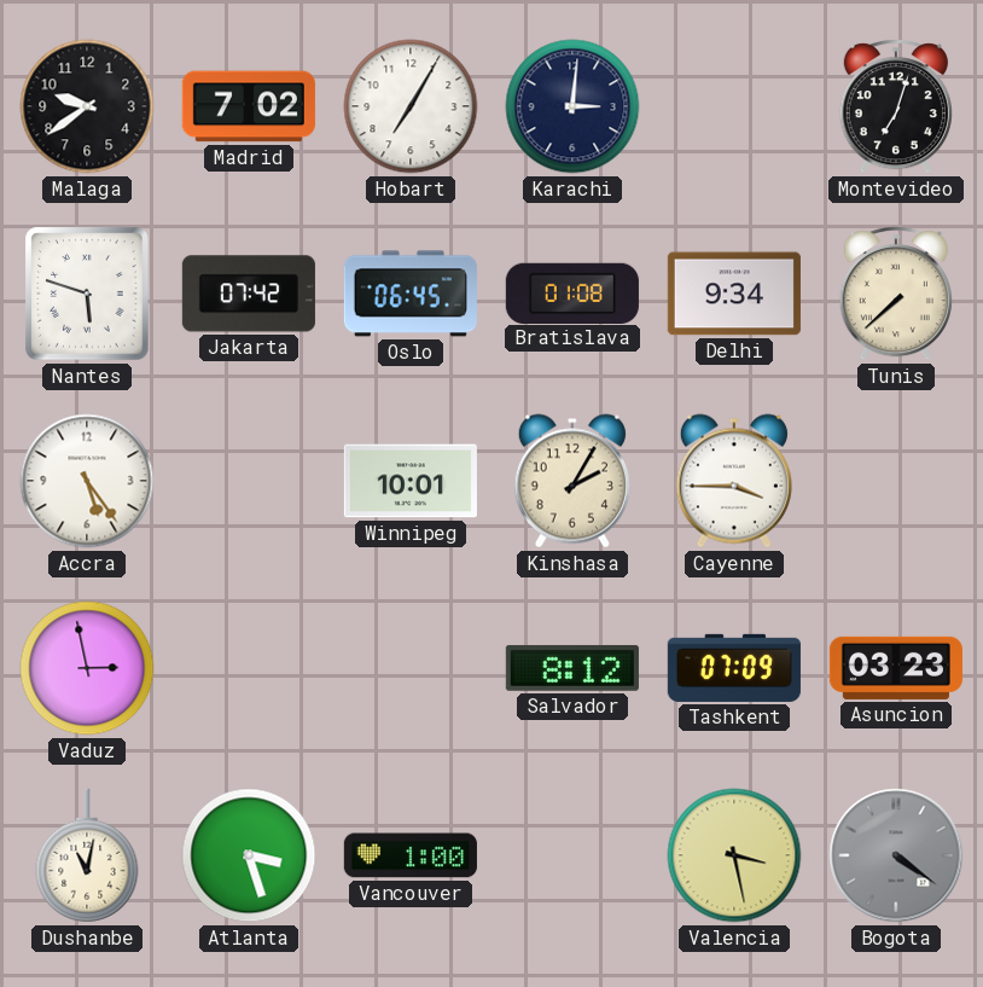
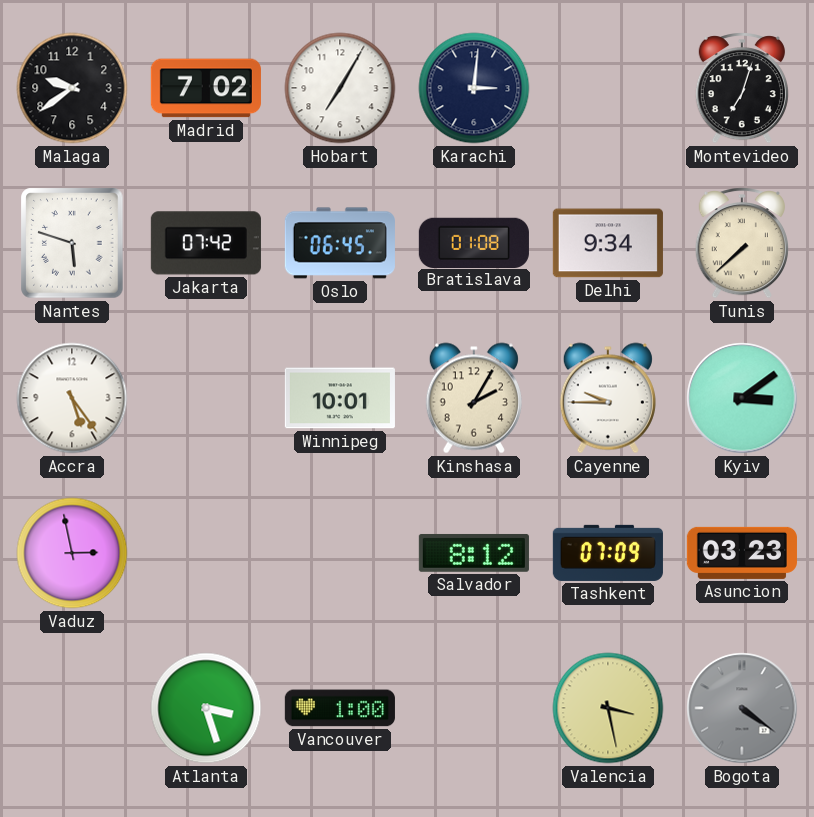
Cayenne: 3:45 -> 9:45
Kyiv: none -> 3:09
Dushanbe: 11:02 -> none
